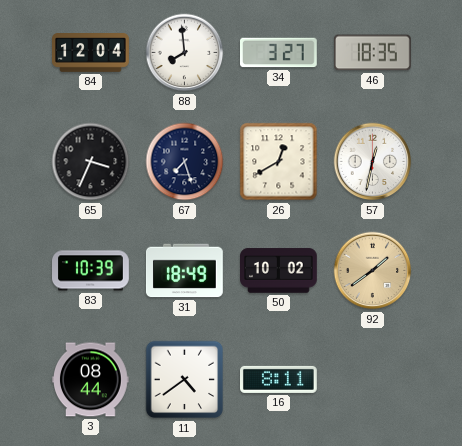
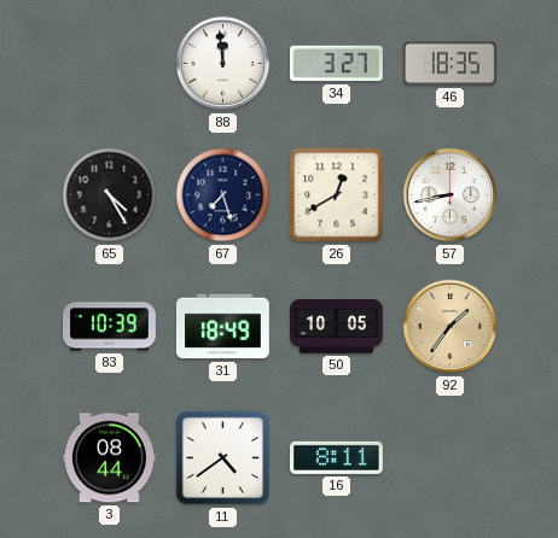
84: 12:04 -> none
88: 7:59 -> 11:59
65: 3:34 -> 4:25
57: 12:32 -> 8:43
50: 10:02 -> 10:05
92: 1:39 -> 1:36
